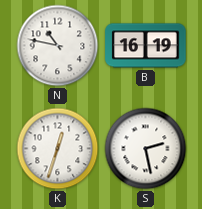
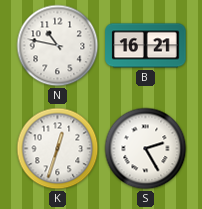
B: 16:19 -> 16:21
S: 2:28 -> 2:25
